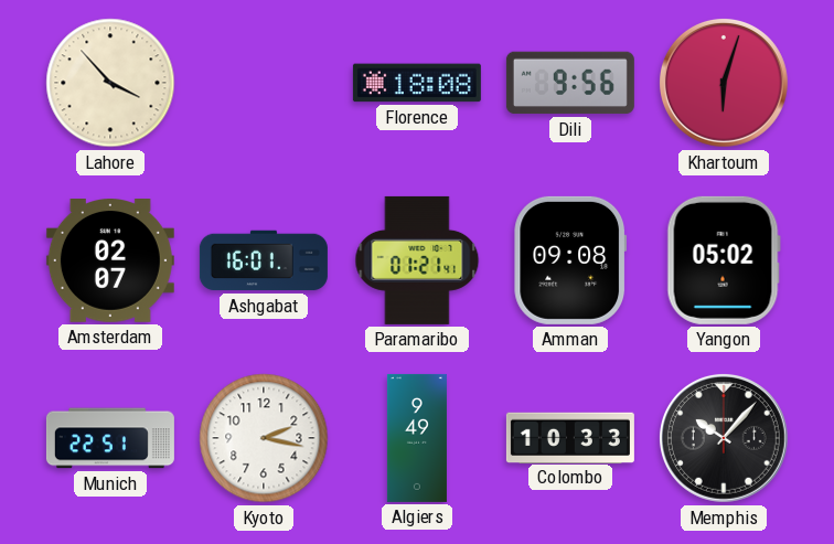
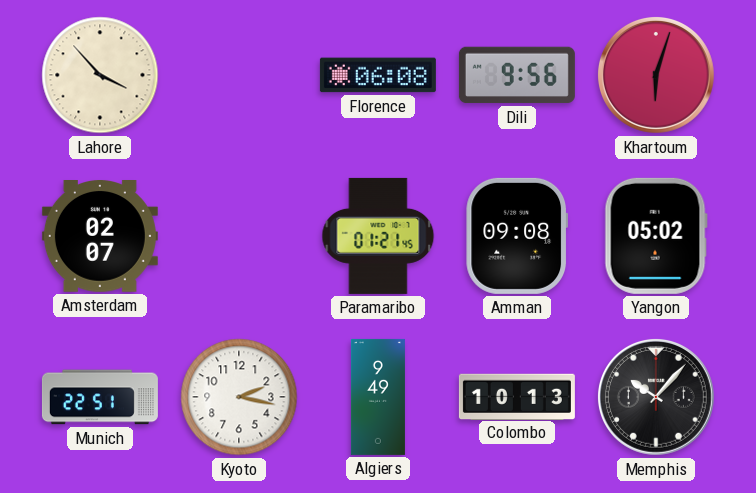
Florence: 18:08 -> 06:08
Ashgabat: 16:01 -> none
Paramaribo: 01:21:41 -> 01:21:45
Colombo: 10:33 -> 10:13
